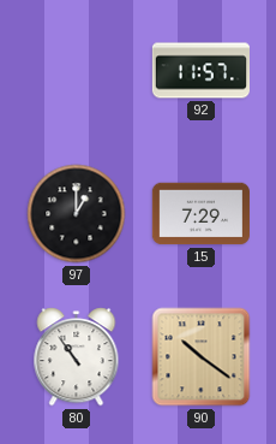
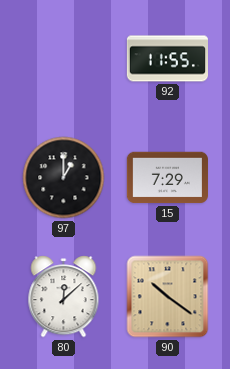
92: 11:57 -> 11:55
80: 10:54 -> 12:08
